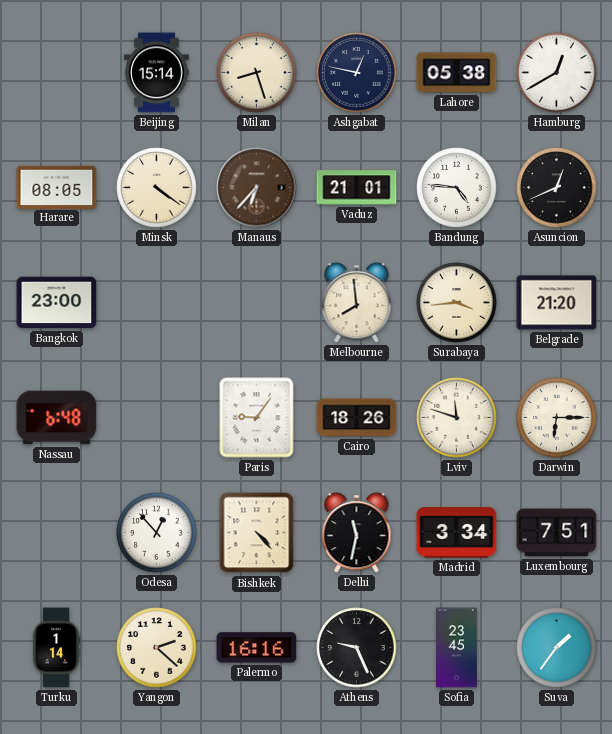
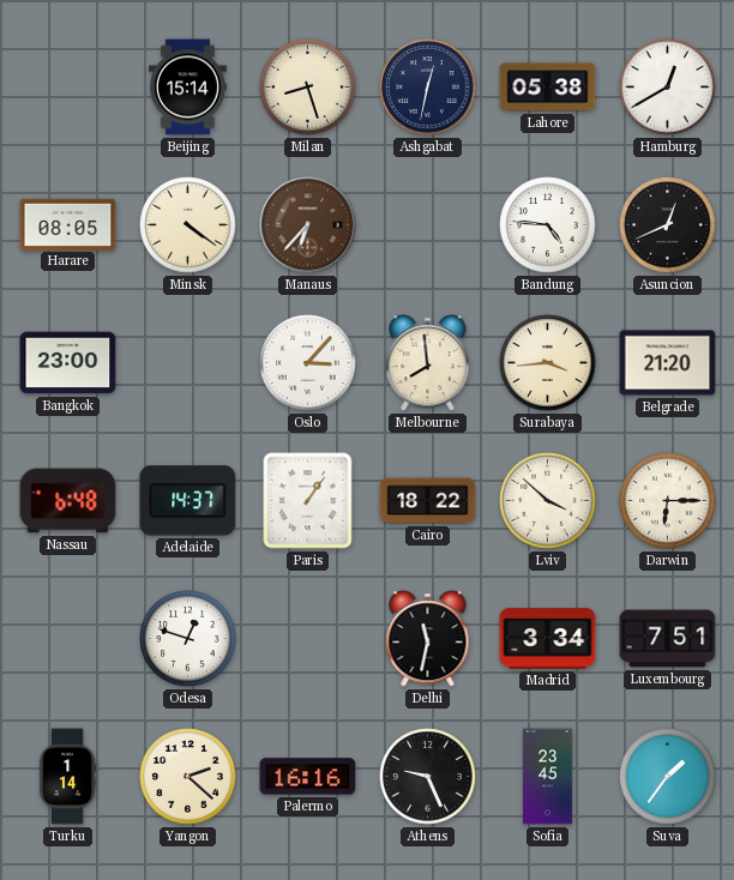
Ashgabat: 12:47 -> 12:32
Vaduz: 21:01 -> none
Oslo: none -> 3:07
Adelaide: none -> 14:37
Paris: 9:06 -> 1:06
Cairo: 18:26 -> 18:22
Lviv: 11:48 -> 3:52
Odesa: 12:53 -> 12:48
Bishkek: 4:23 -> none
